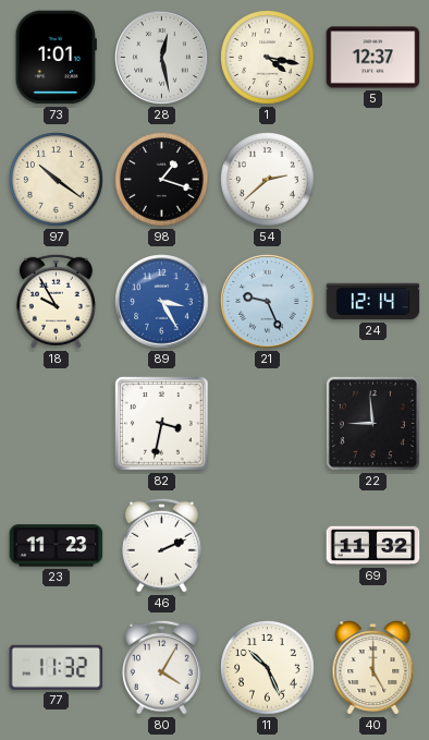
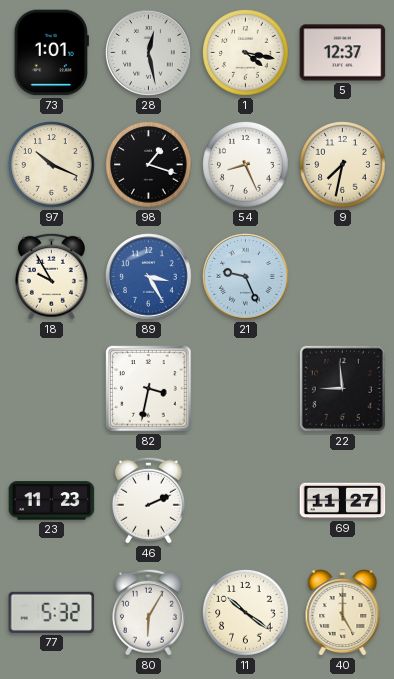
97: 10:21 -> 10:19
54: 2:38 -> 8:26
9: none -> 7:32
24: 12:14 -> none
69: 11:32 -> 11:27
77: 11:32 -> 5:32
80: 4:05 -> 6:05
11: 10:26 -> 10:21
